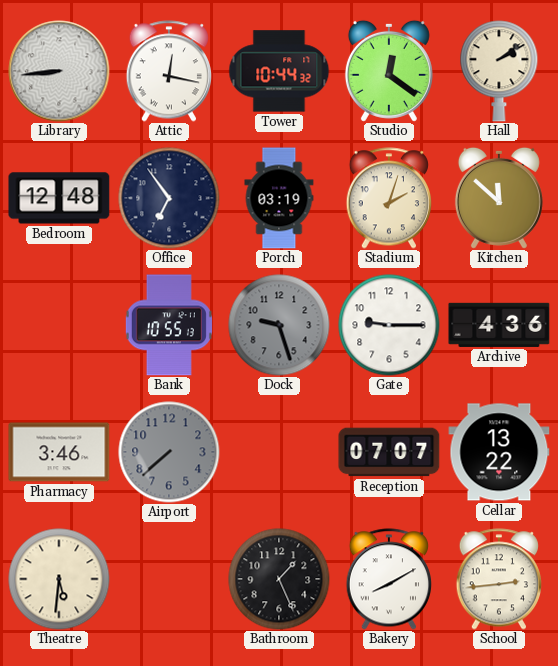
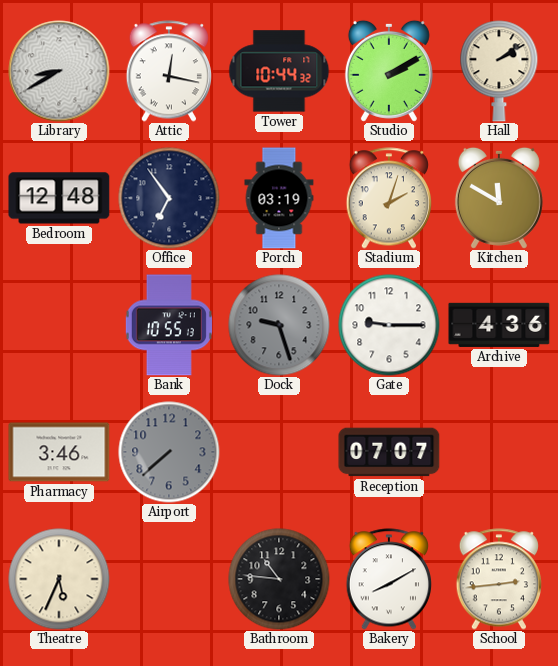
Library: 8:44 -> 8:40
Studio: 12:21 -> 2:10
Kitchen: 11:52 -> 11:50
Cellar: 13:22 -> none
Theatre: 5:31 -> 5:34
Bathroom: 1:26 -> 10:46
